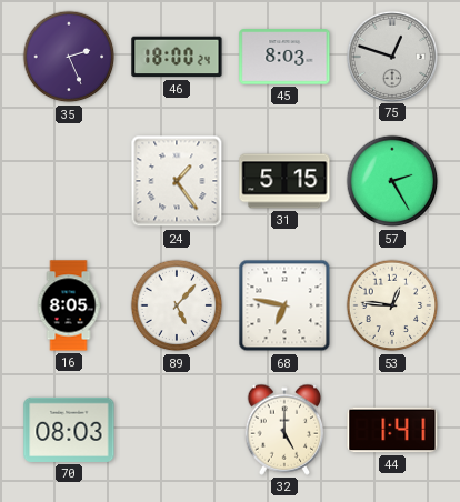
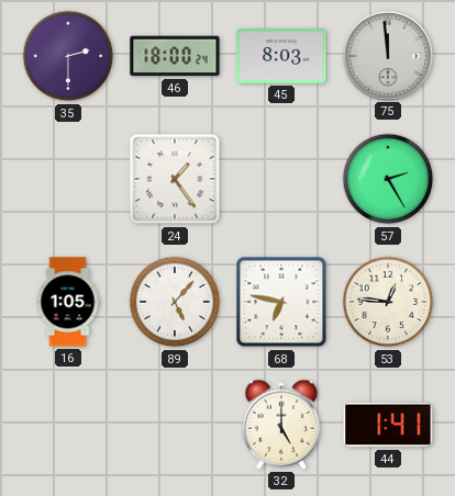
35: 2:26 -> 2:30
75: 12:48 -> 11:59
31: 5:15 -> none
16: 8:05 -> 1:05
70: 08:03 -> none
